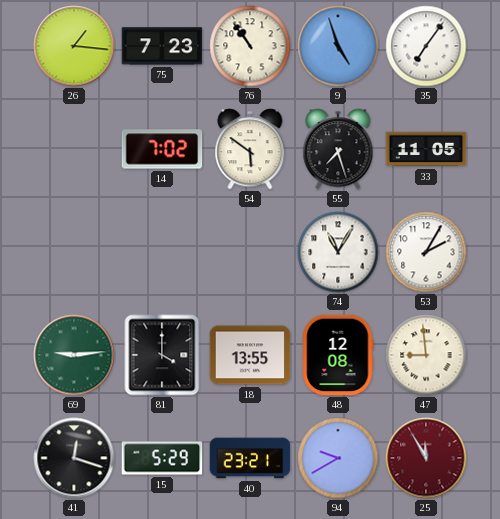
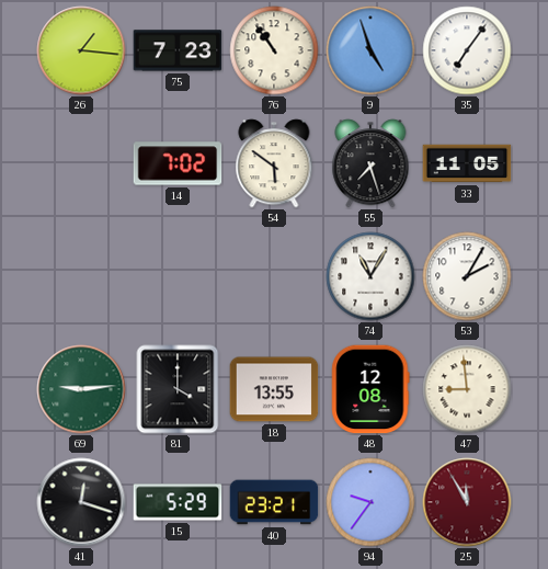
94: 9:40 -> 9:36
